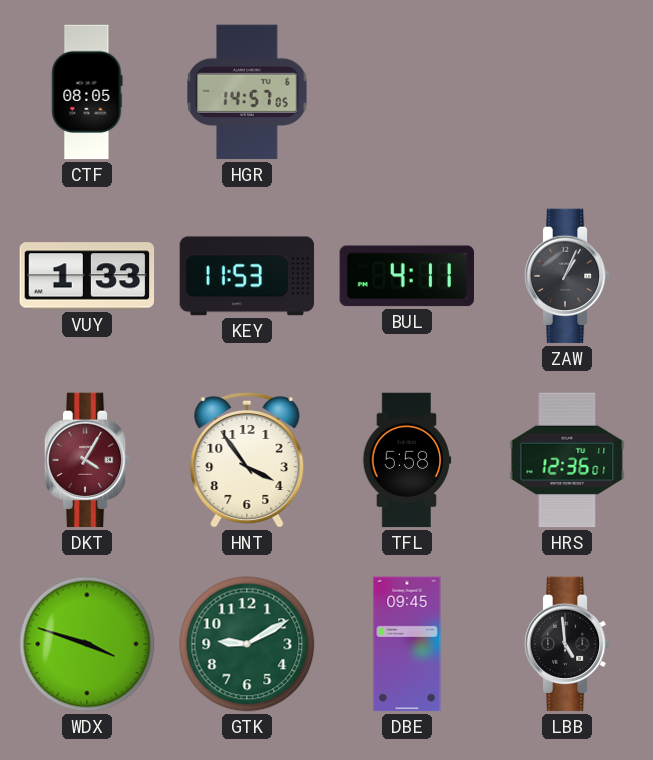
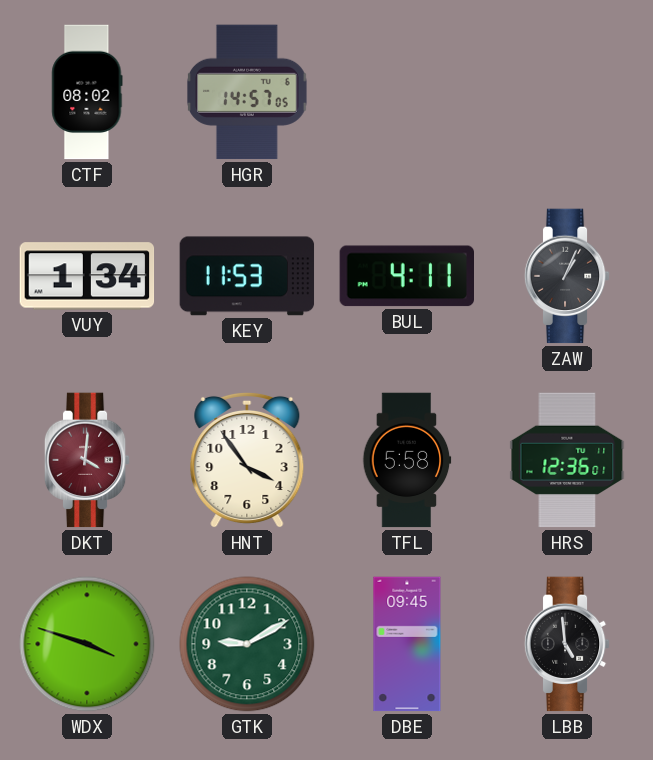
CTF: 08:05 -> 08:02
VUY: 1:33 -> 1:34
DKT: 4:05 -> 4:01
